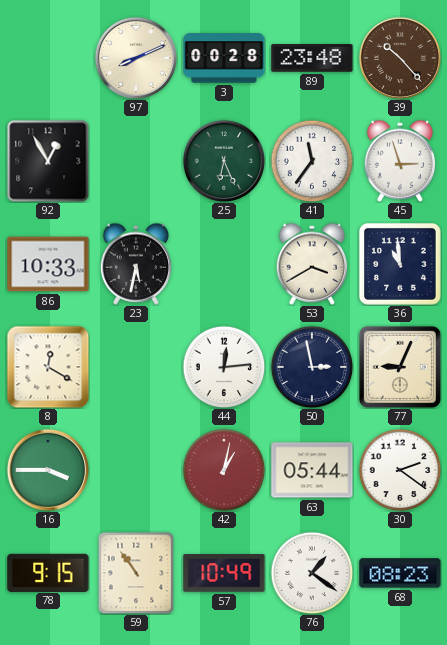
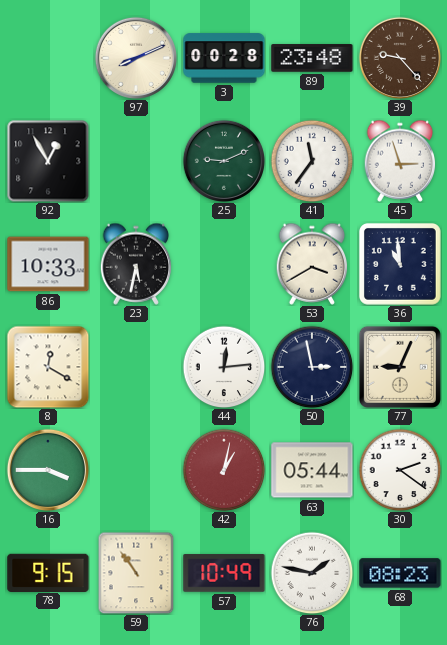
39: 10:23 -> 9:23
25: 6:26 -> 9:11
76: 1:21 -> 1:47
